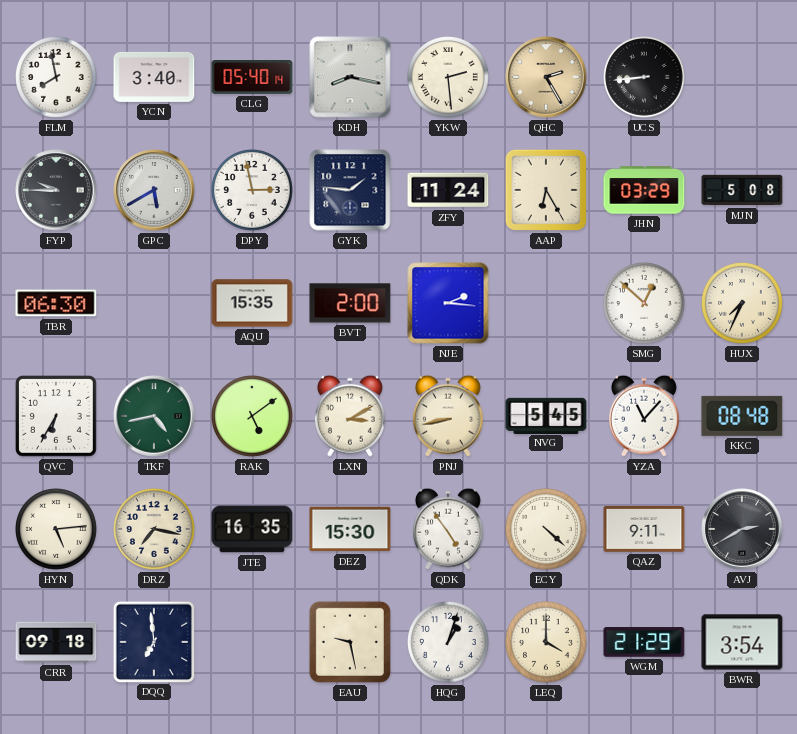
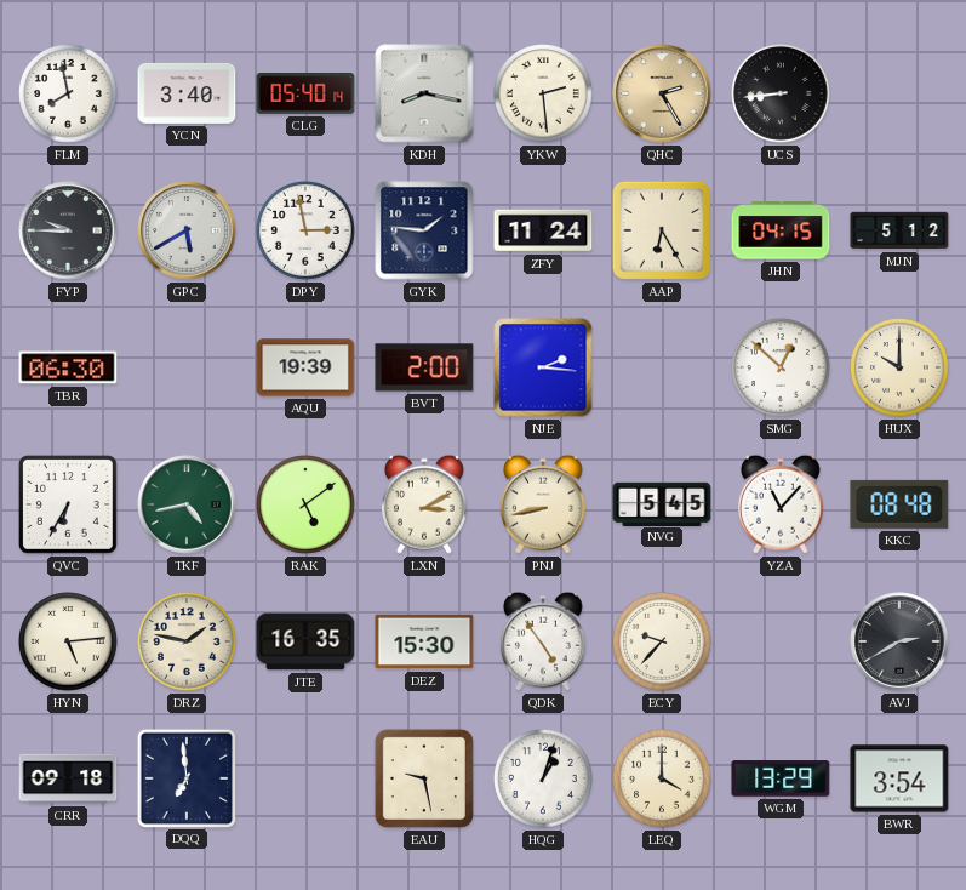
JHN: 03:29 -> 04:15
MJN: 5:08 -> 5:12
AQU: 15:35 -> 19:39
HUX: 7:34 -> 10:00
DRZ: 7:17 -> 1:47
ECY: 4:22 -> 9:37
QAZ: 9:11 -> none
WGM: 21:29 -> 13:29
